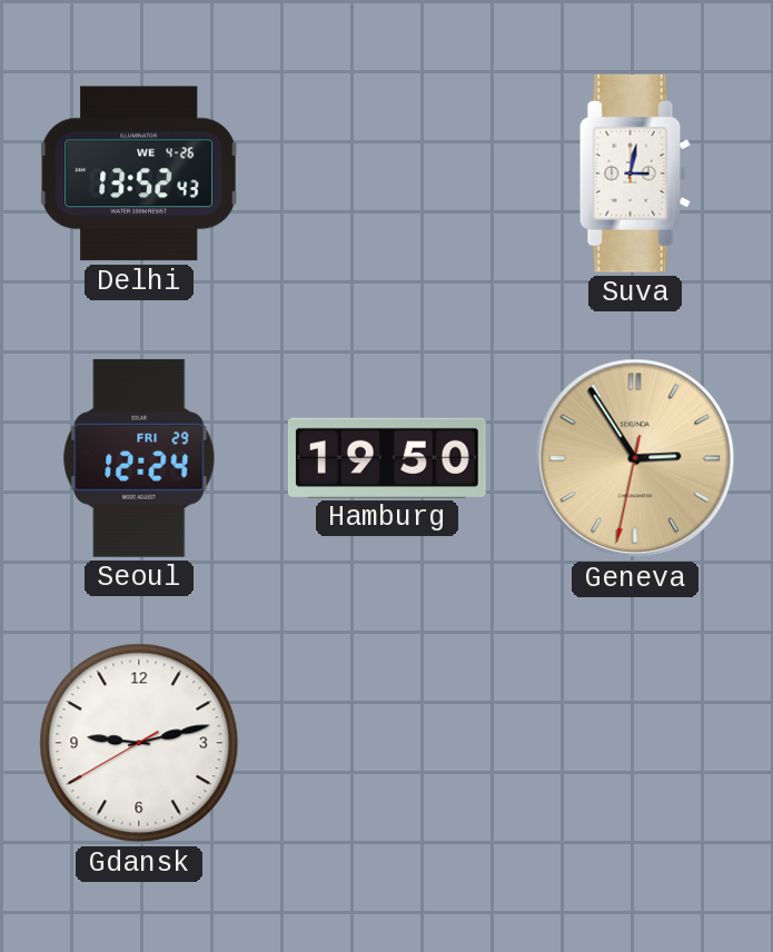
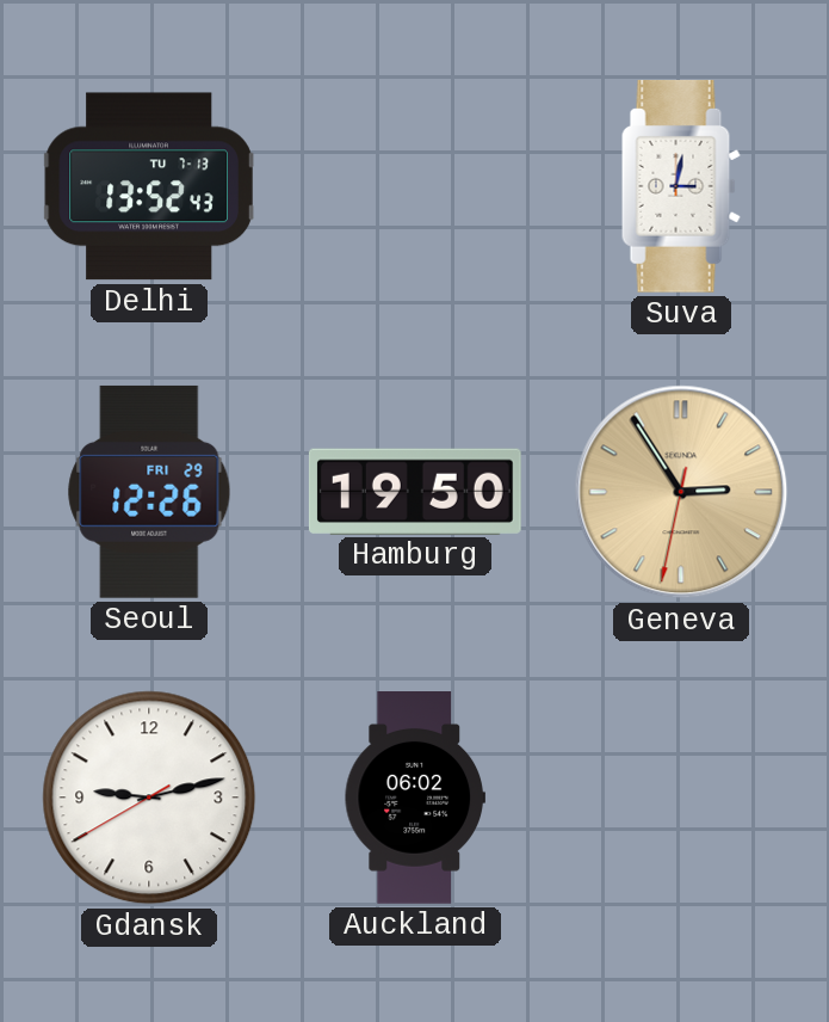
Delhi date: WE 4-26 -> TU 7-13
Seoul: 12:24 -> 12:26
Auckland: none -> 06:02
